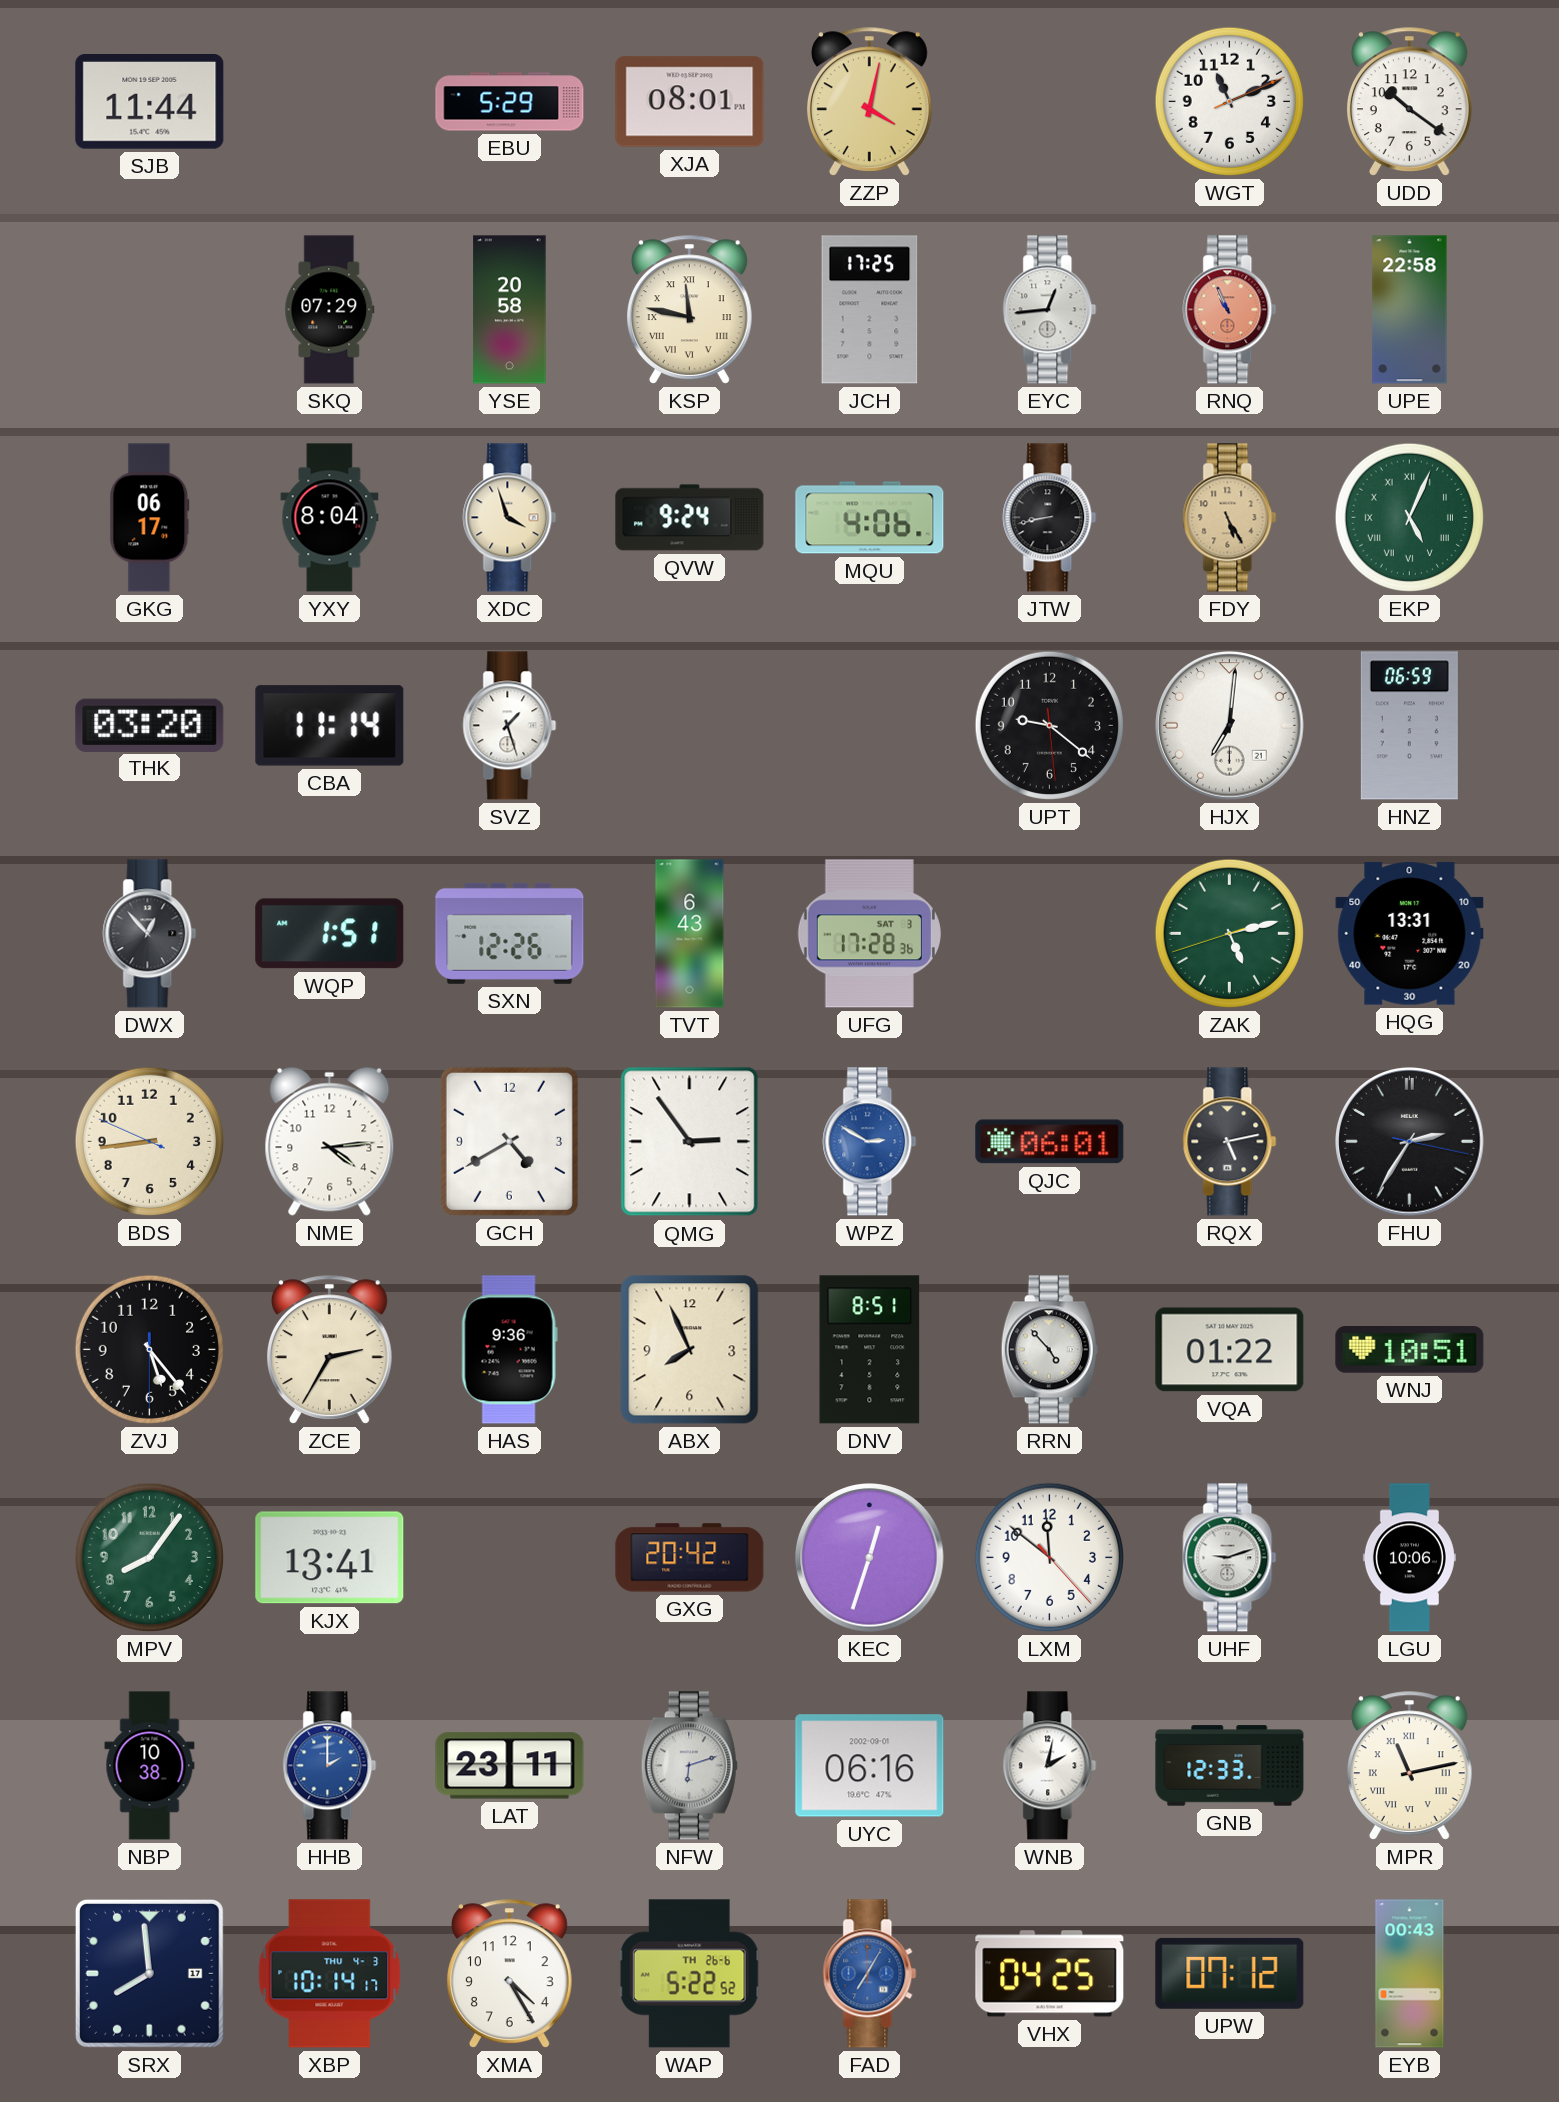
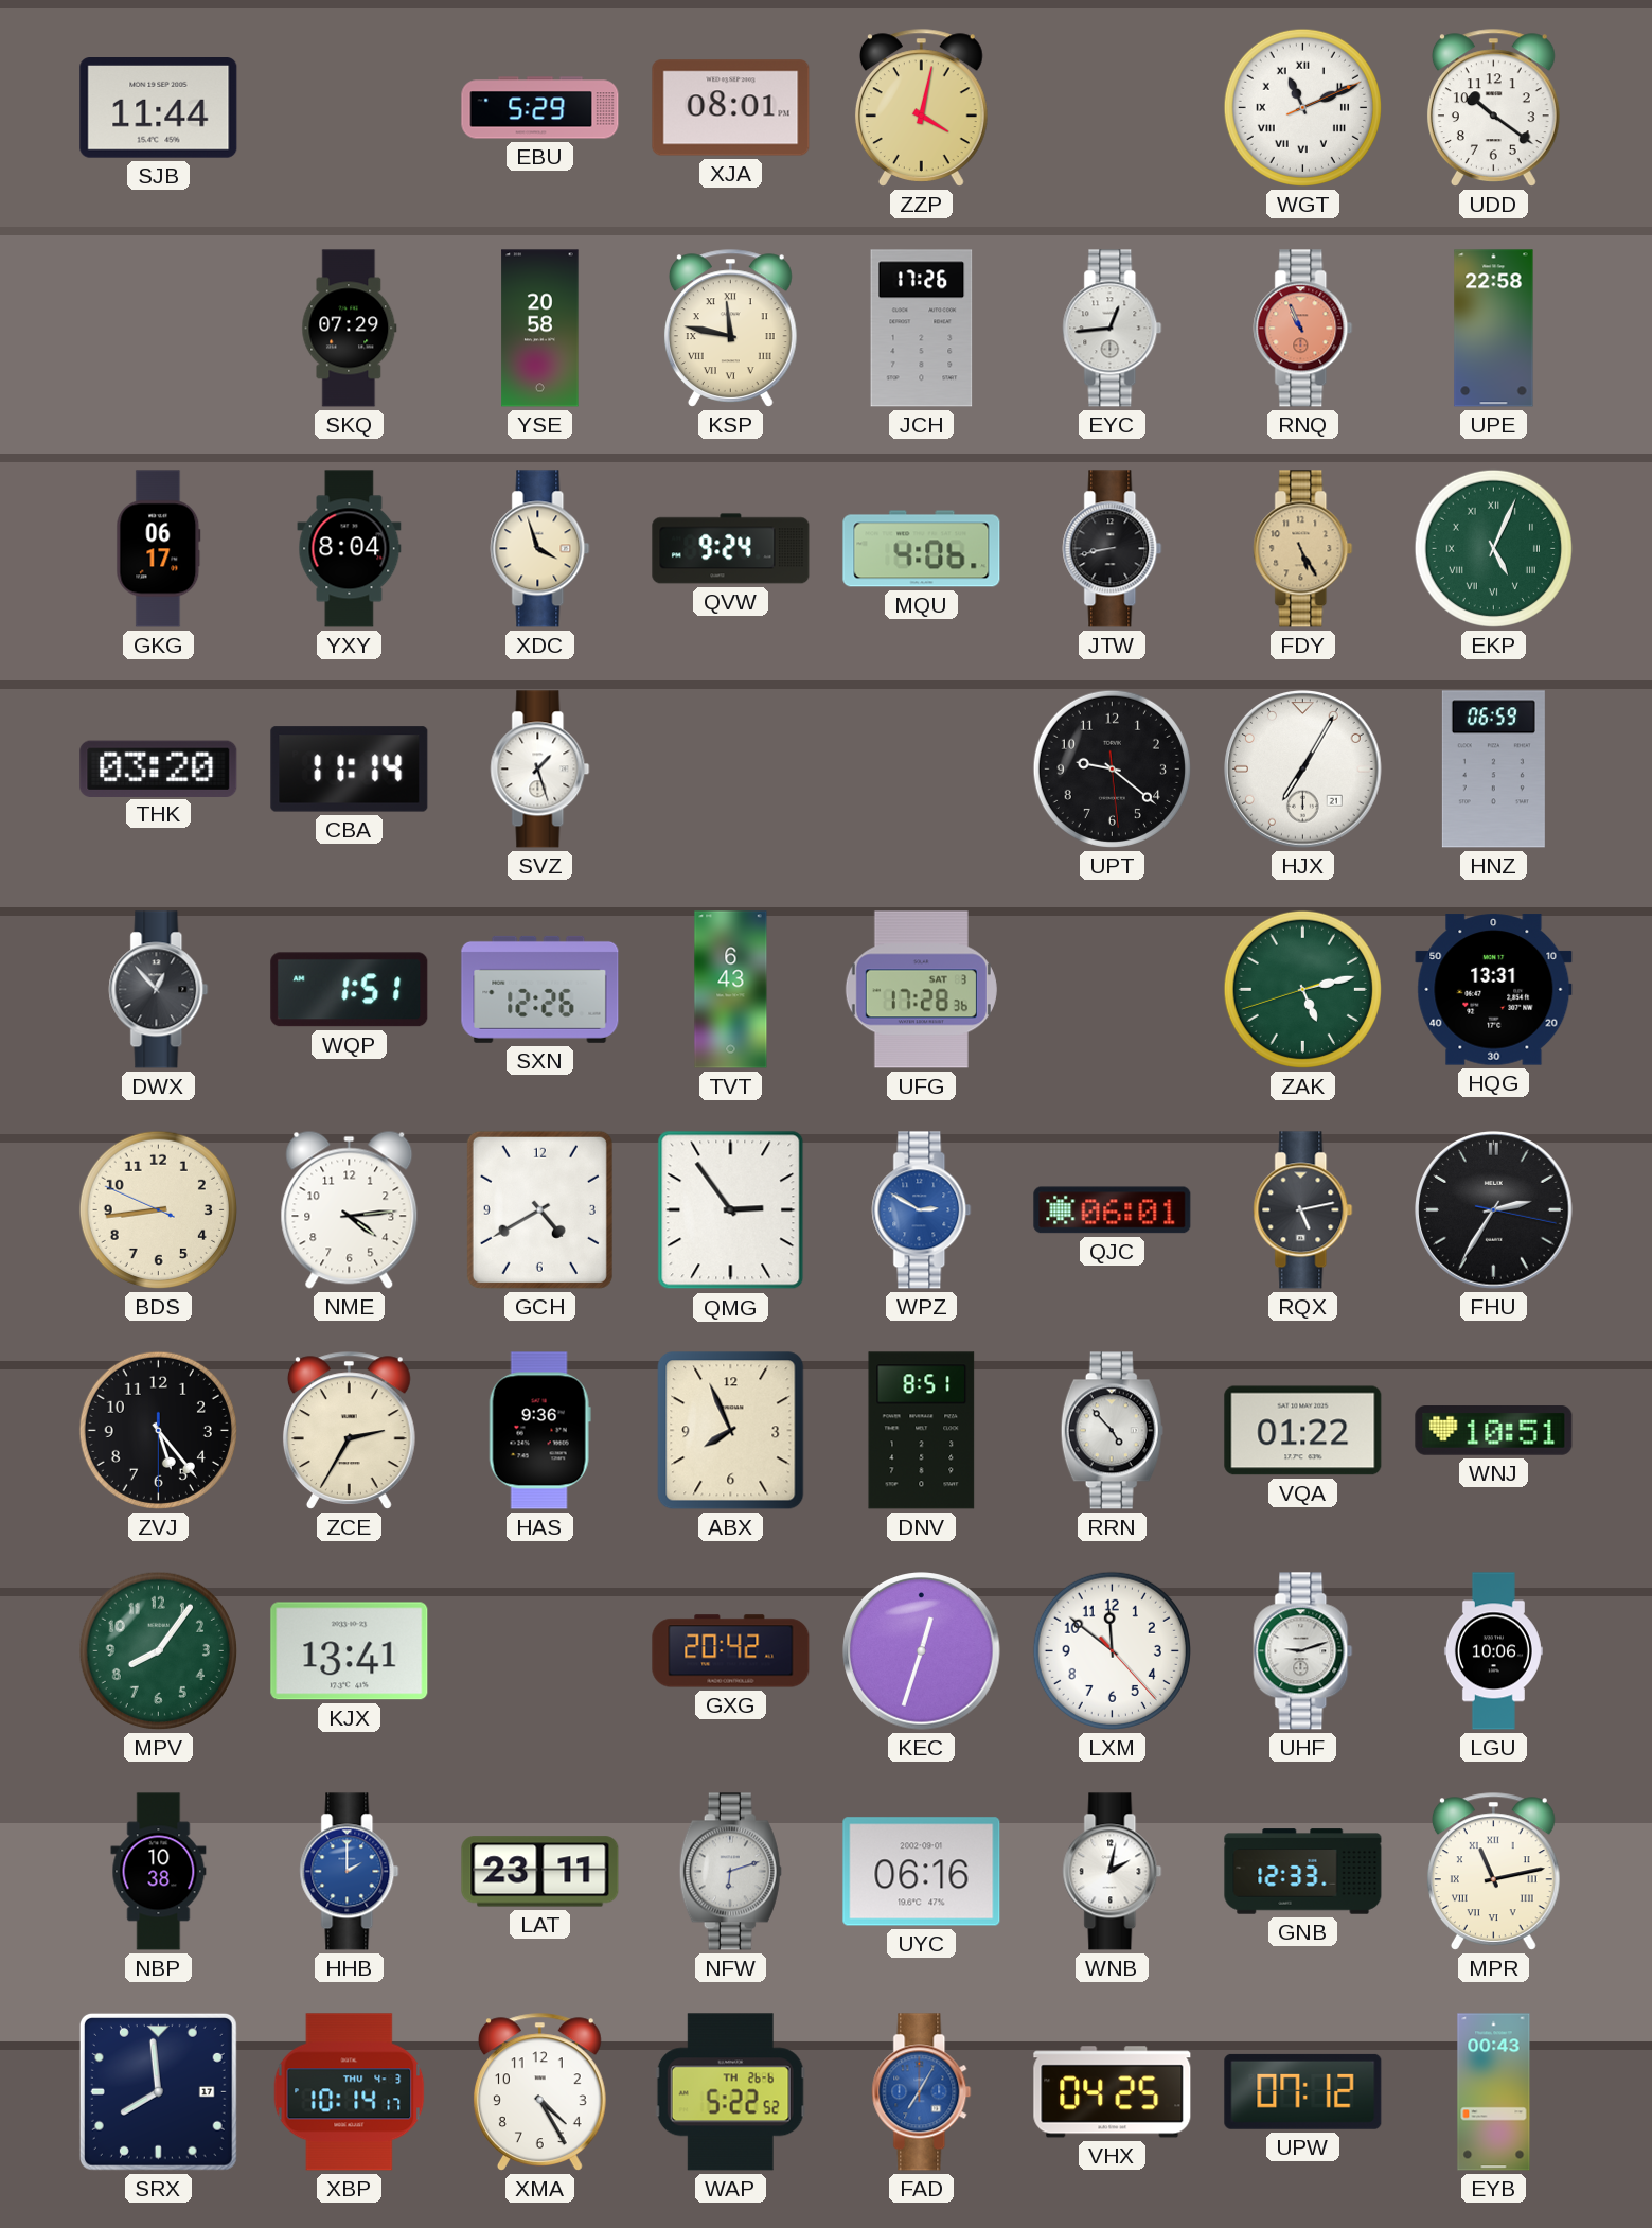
WGT numerals: Arabic -> Roman
JCH: 17:25 -> 17:26
HJX: 7:01 -> 7:05
